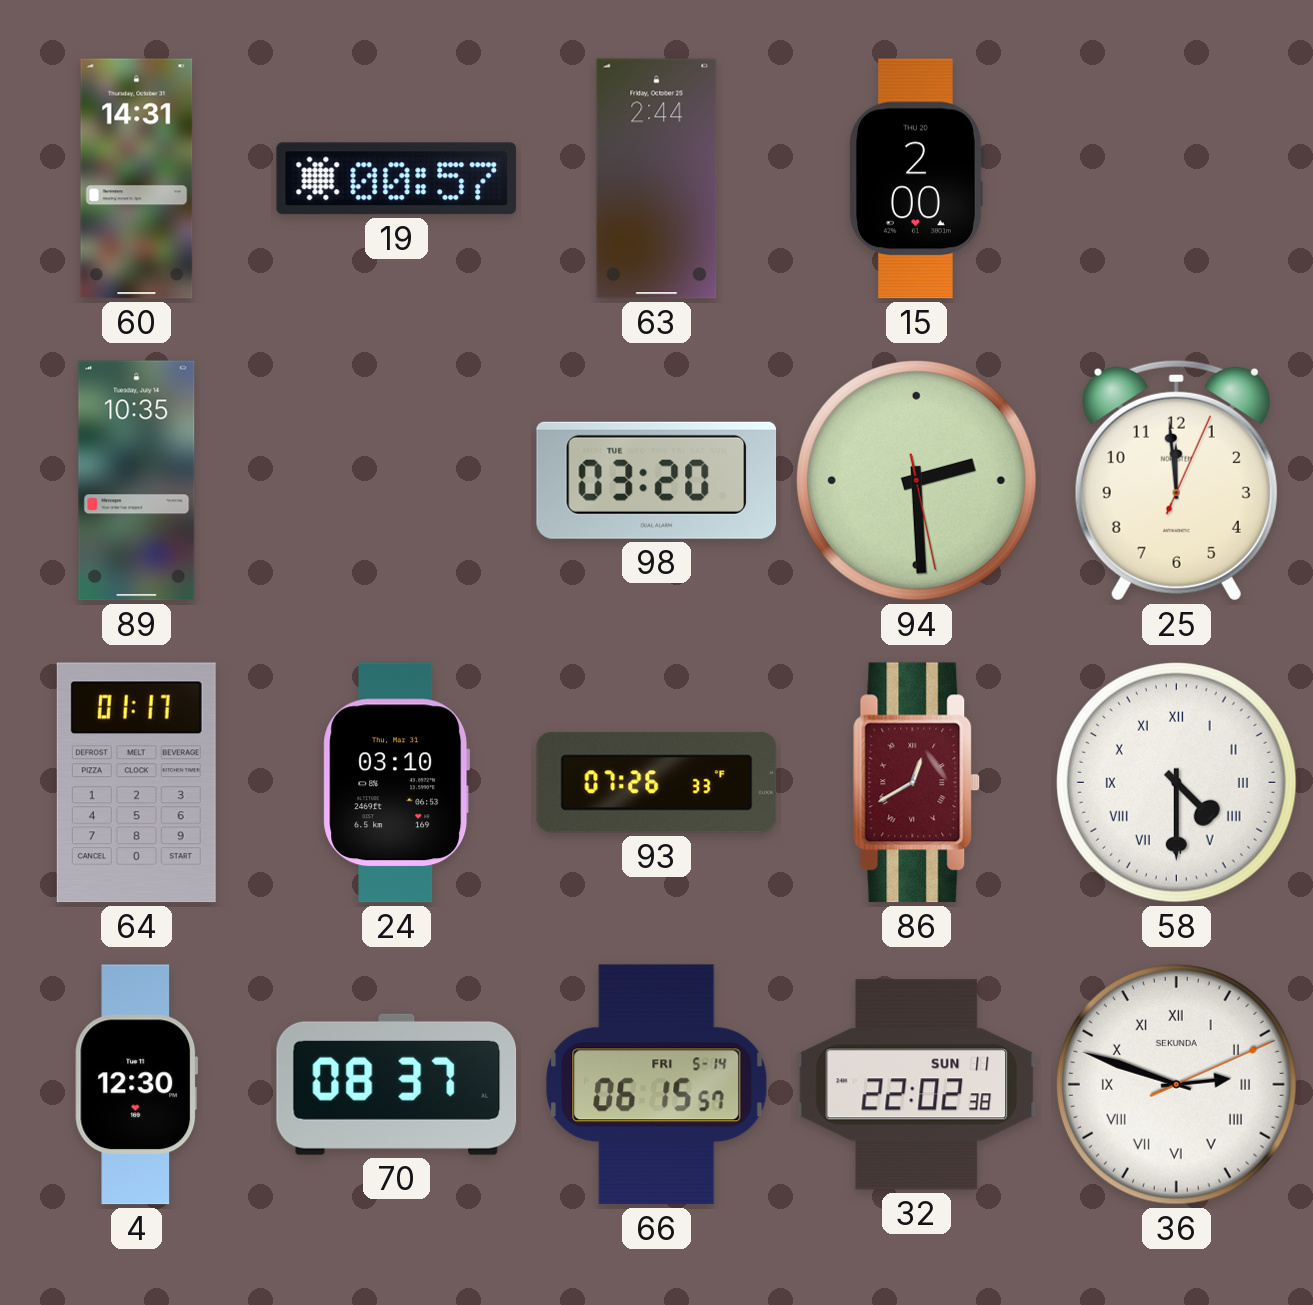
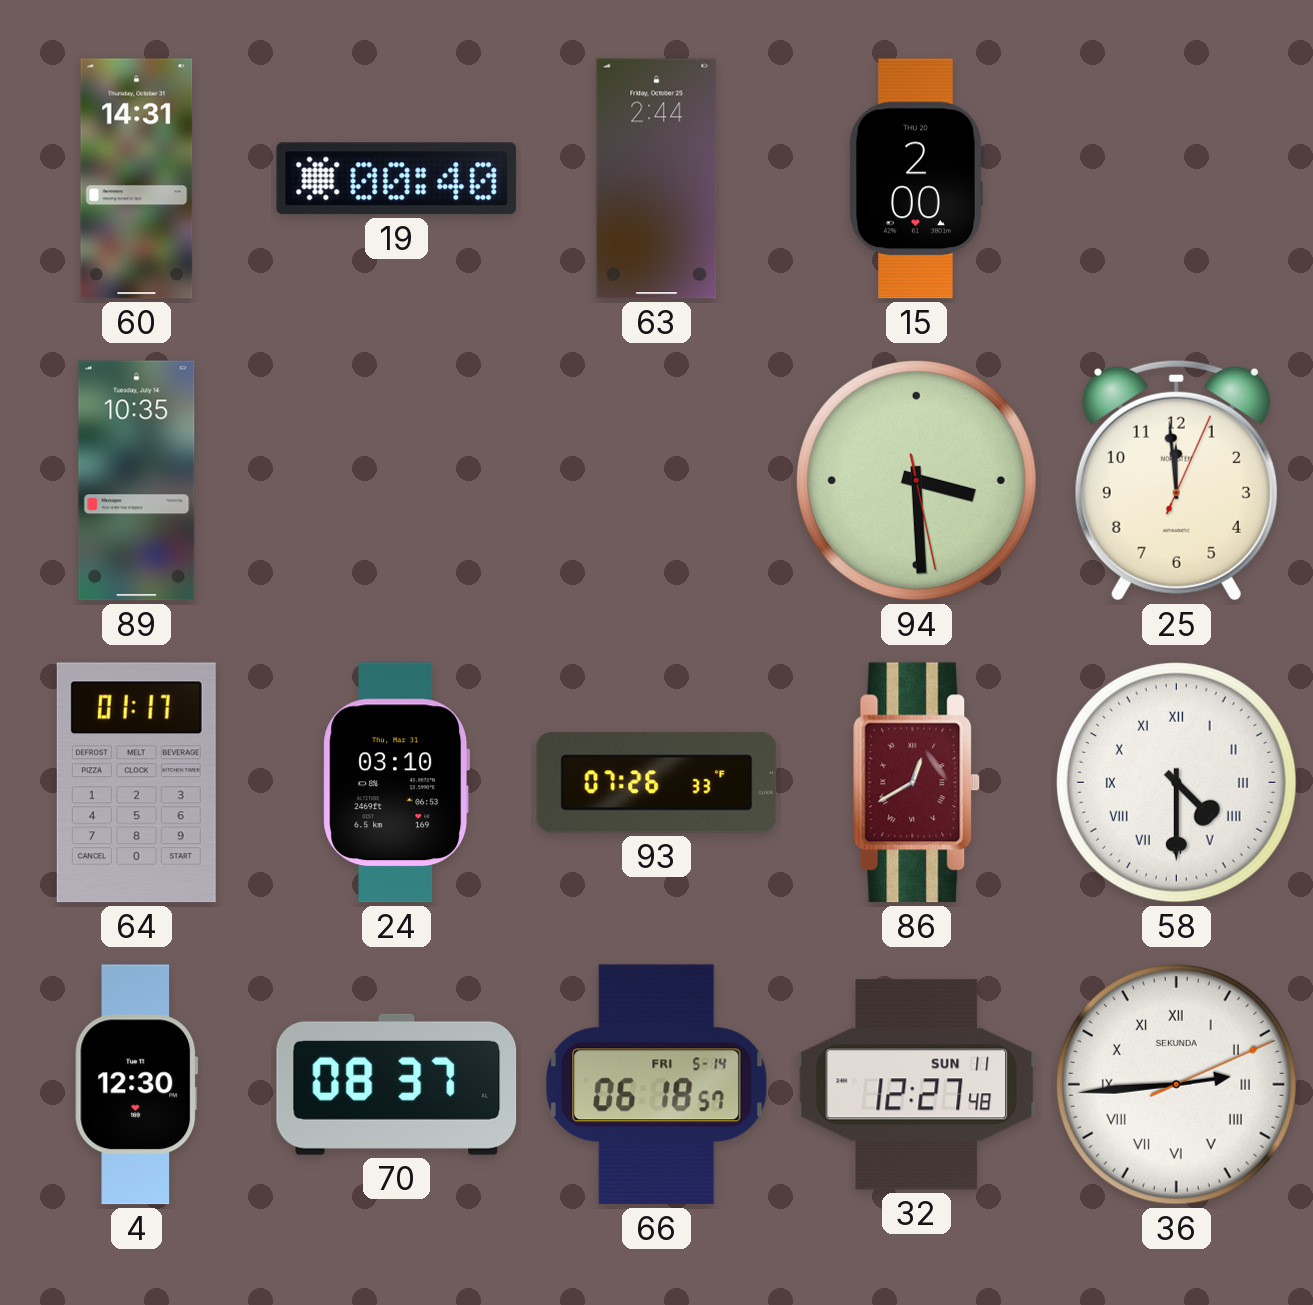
19: 00:57 -> 00:40
98: 03:20 -> none
94: 2:29 -> 3:29
66: 06:15 -> 06:18
32: 22:02 -> 12:27
36: 2:48 -> 2:44
